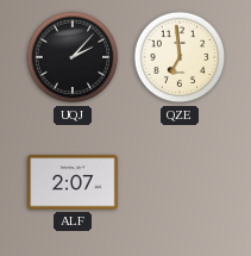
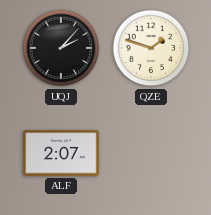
QZE: 6:59 -> 1:48
